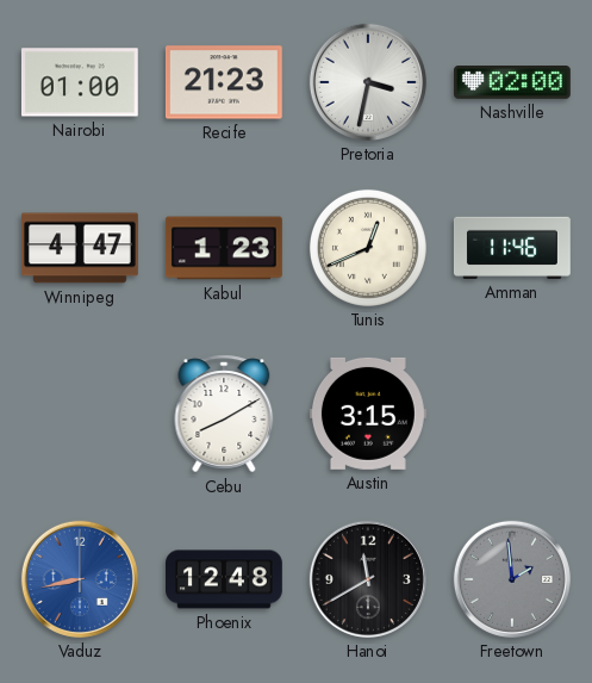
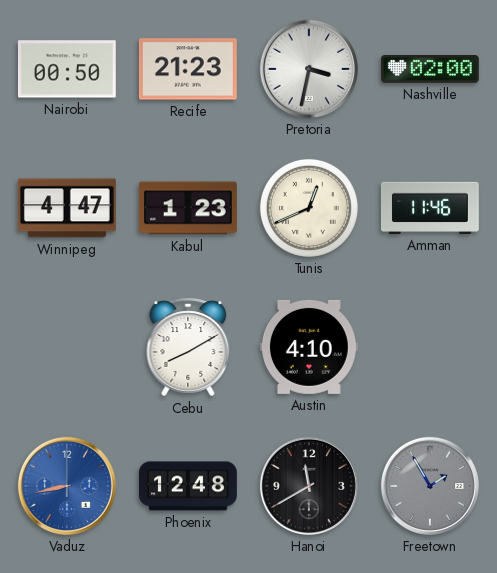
Nairobi: 01:00 -> 00:50
Austin: 3:15 -> 4:10
Freetown: 1:59 -> 1:55
